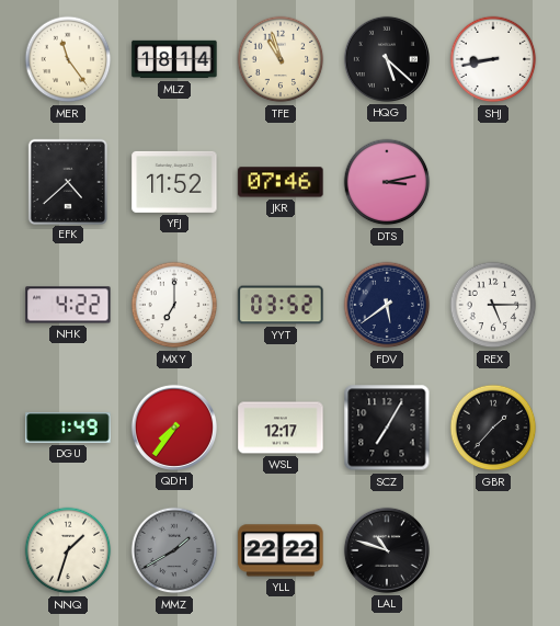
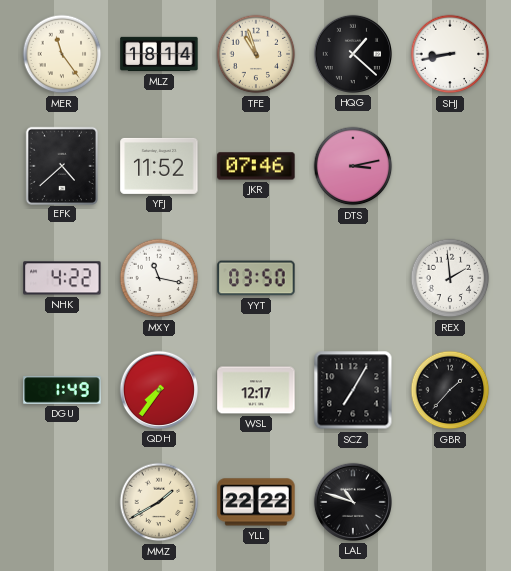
HQG: 5:22 -> 1:22
MXY: 7:00 -> 11:17
YYT: 03:52 -> 03:50
FDV: 5:39 -> none
REX: 5:15 -> 1:59
NNQ: 1:33 -> none
MMZ dial: grey -> cream
